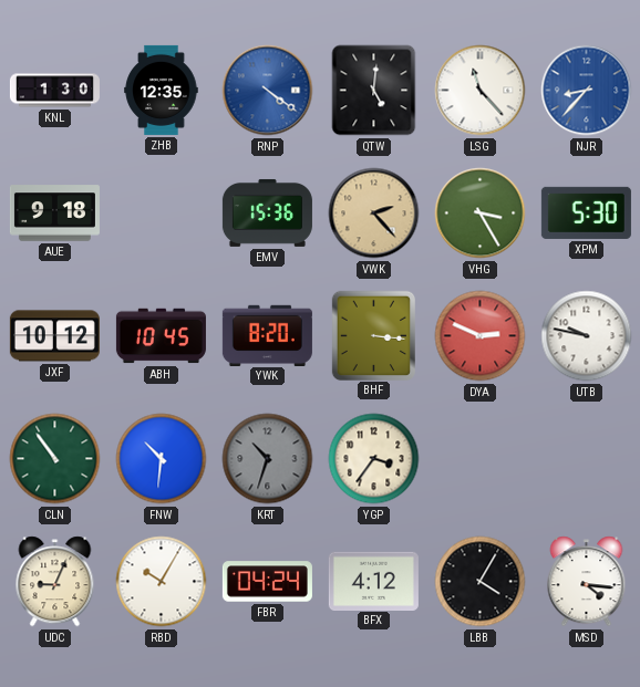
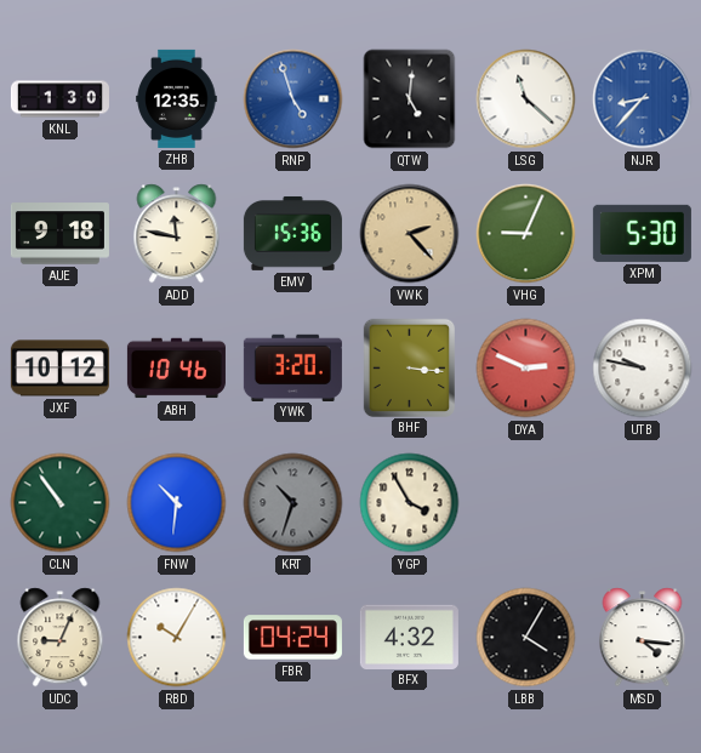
RNP: 4:21 -> 4:57
LSG: 11:23 -> 11:22
ADD: none -> 11:47
VHG: 3:25 -> 9:04
ABH: 10:45 -> 10:46
YWK: 8:20 -> 3:20
YGP: 3:36 -> 3:55
BFX: 4:12 -> 4:32
